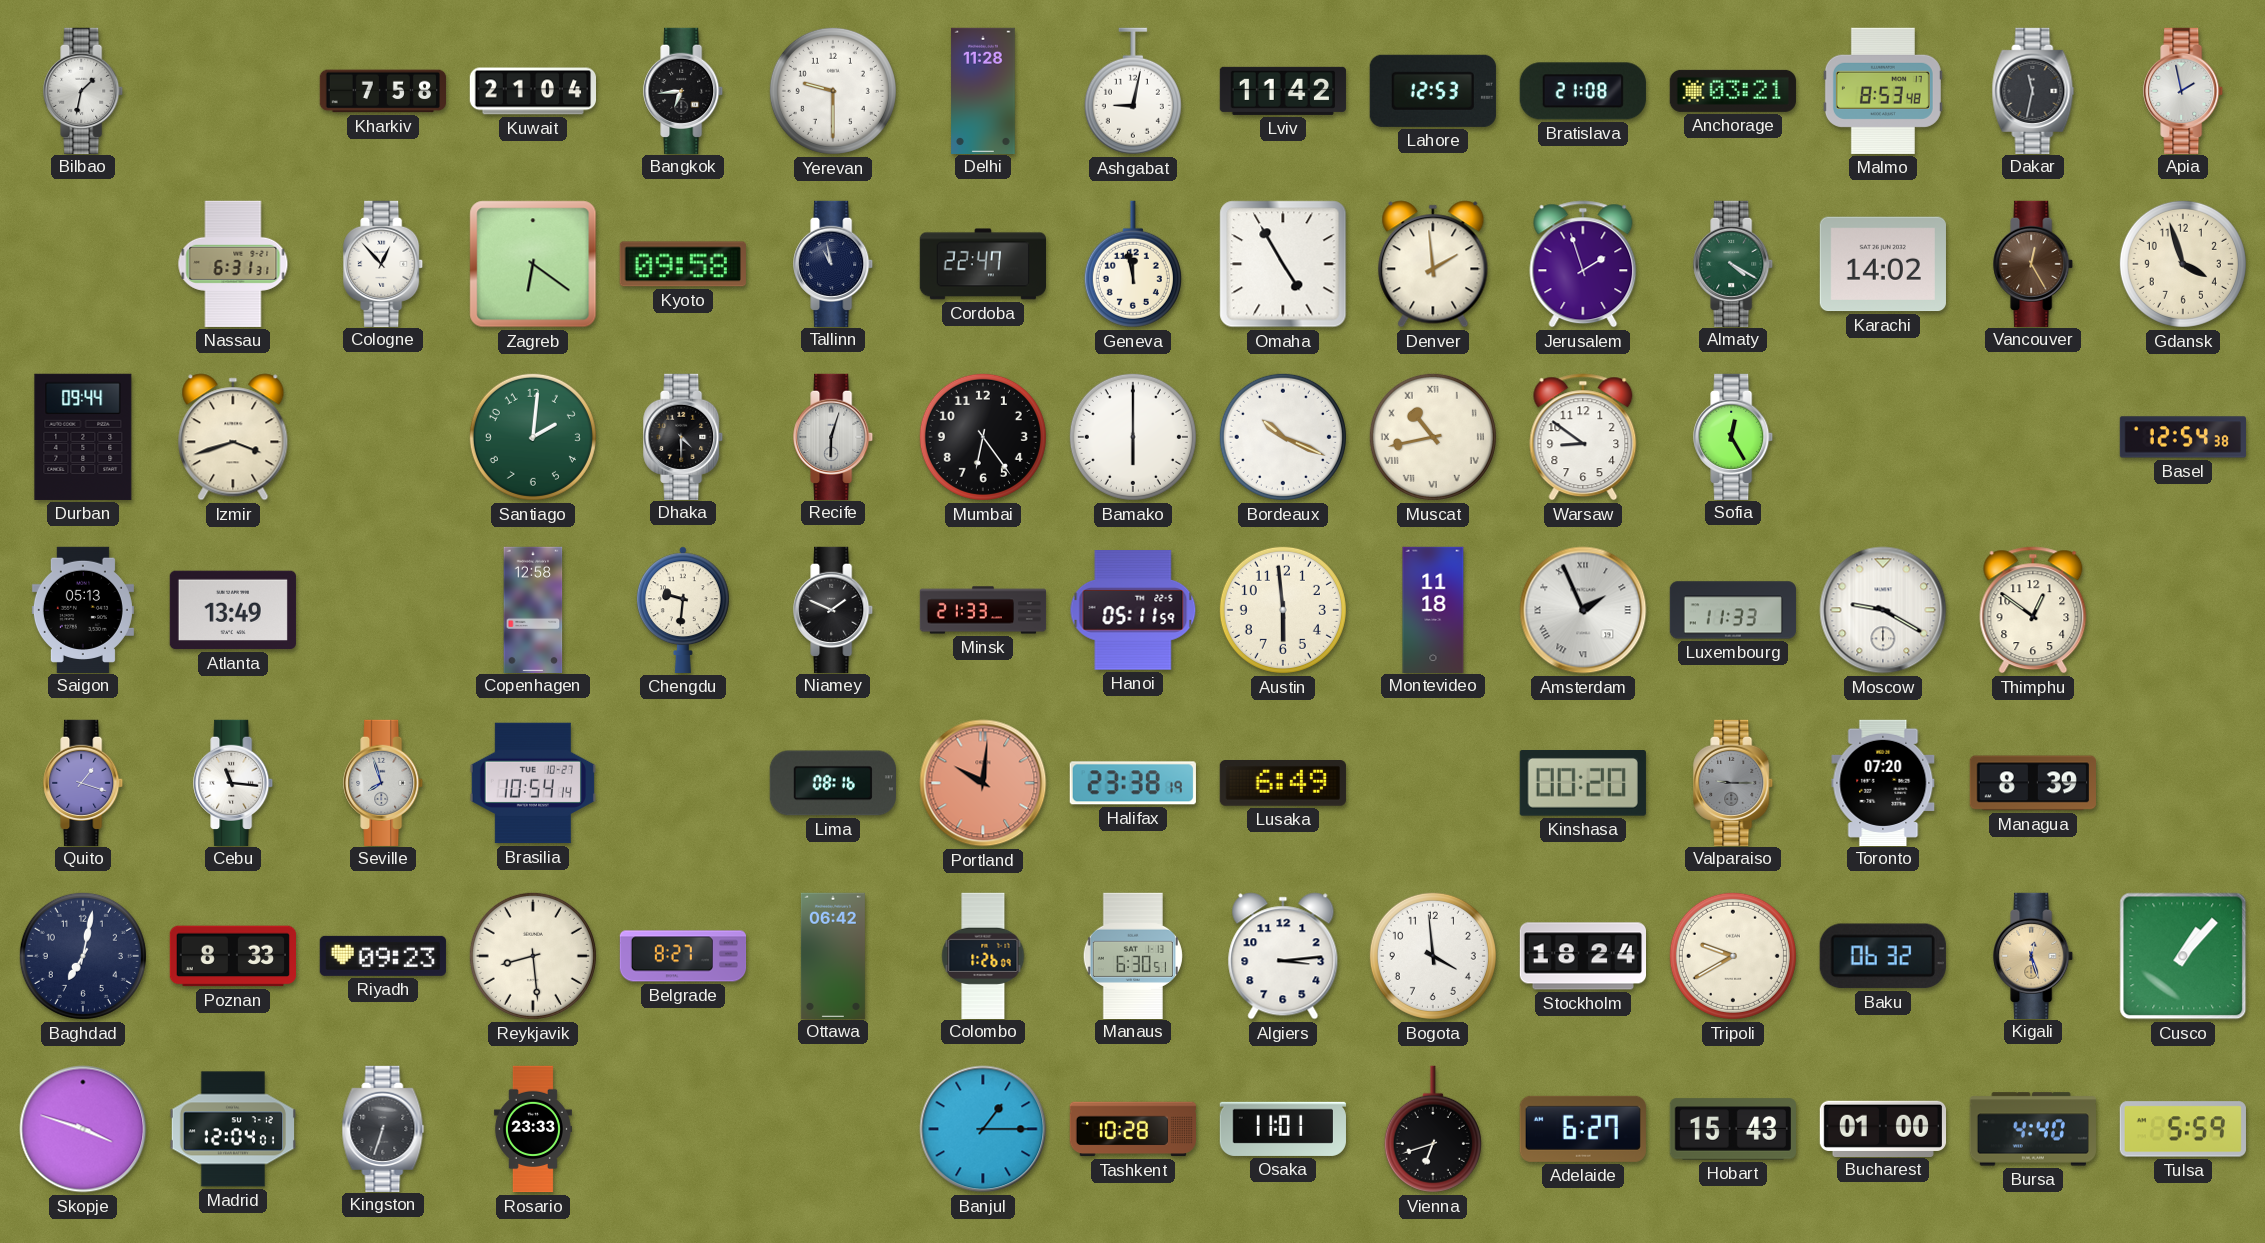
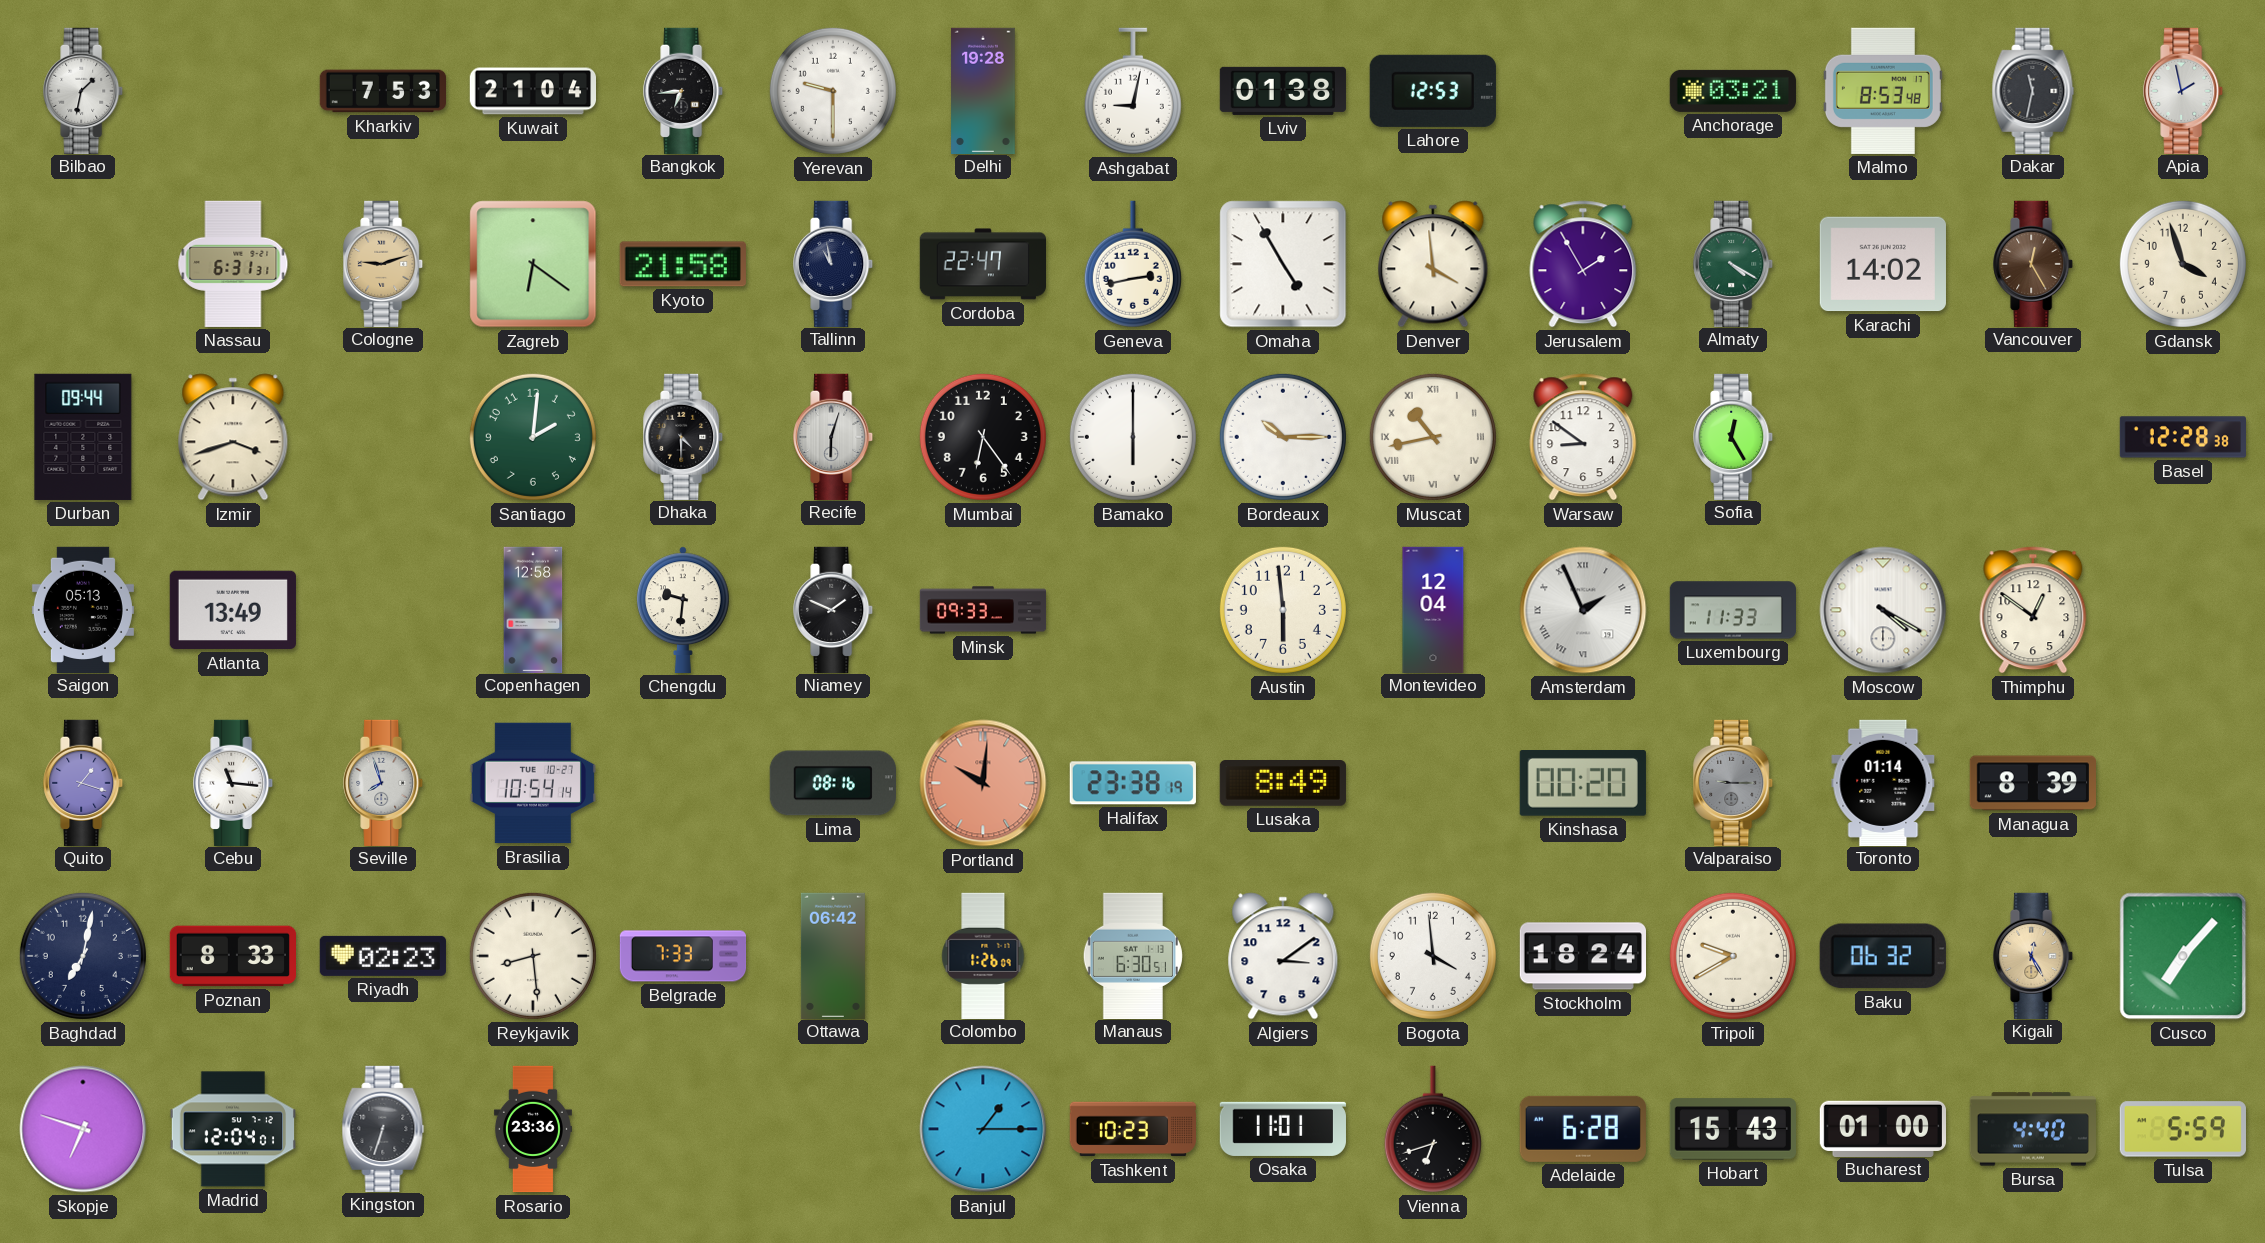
Kharkiv: 7:58 -> 7:53
Delhi: 11:28 -> 19:28
Lviv: 11:42 -> 01:38
Bratislava: 21:08 -> none
Cologne: 12:53 -> 9:12
Cologne dial: white -> champagne
Kyoto: 09:58 -> 21:58
Geneva: 11:58 -> 2:43
Denver: 1:59 -> 3:59
Jerusalem: 1:57 -> 1:55
Bordeaux: 10:19 -> 10:15
Basel: 12:54 -> 12:28
Minsk: 21:33 -> 09:33
Hanoi: 05:11 -> none
Montevideo: 11:18 -> 12:04
Moscow: 9:20 -> 4:20
Lusaka: 6:49 -> 8:49
Toronto: 07:20 -> 01:14
Riyadh: 09:23 -> 02:23
Belgrade: 8:27 -> 7:33
Algiers: 3:14 -> 3:09
Kigali: 12:27 -> 12:25
Cusco: 1:07 -> 7:07
Skopje: 3:48 -> 6:48
Rosario: 23:33 -> 23:36
Tashkent: 10:28 -> 10:23
Adelaide: 6:27 -> 6:28
